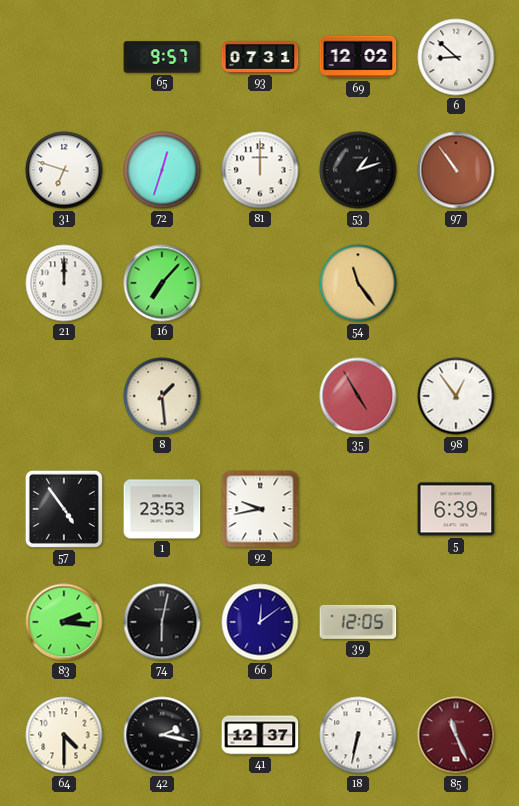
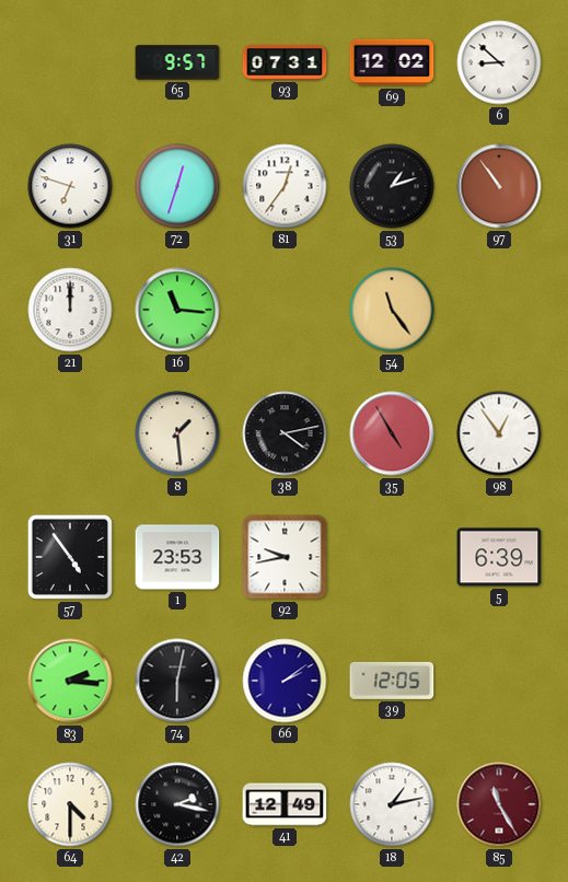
81: 12:00 -> 12:36
16: 7:07 -> 11:16
38: none -> 4:13
66: 12:09 -> 2:09
41: 12:37 -> 12:49
18: 6:32 -> 1:13
85: 11:26 -> 11:25
